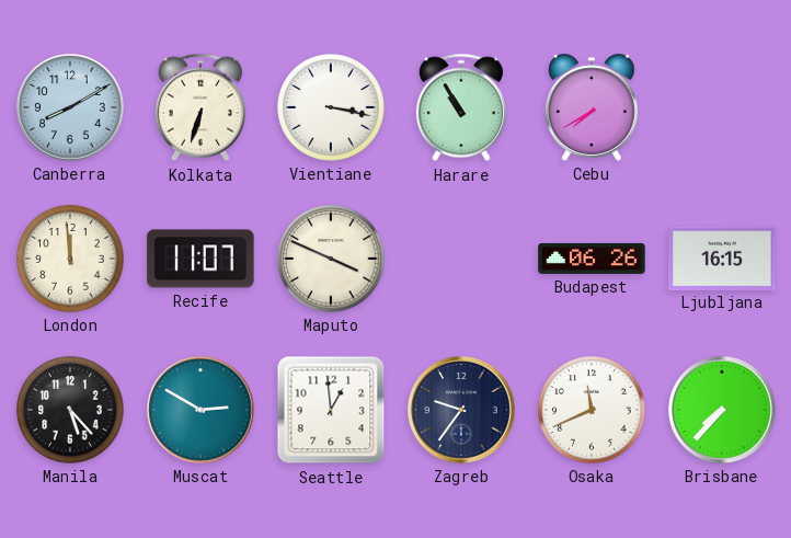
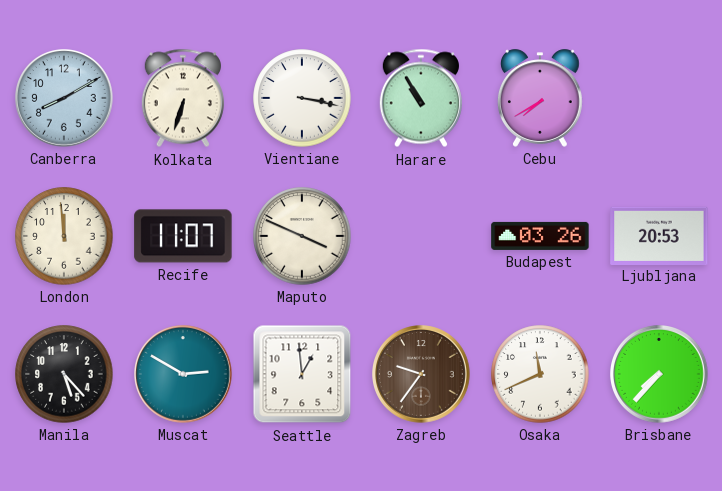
Budapest: 06:26 -> 03:26
Ljubljana: 16:15 -> 20:53
Zagreb dial: navy -> brown
